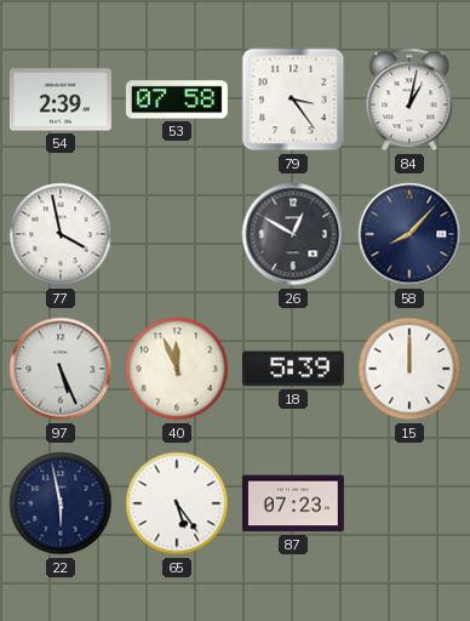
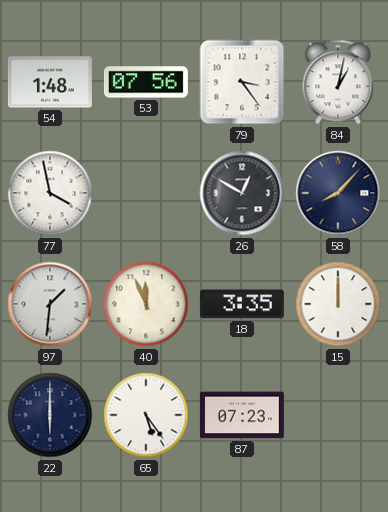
54: 2:39 -> 1:48
53: 07:58 -> 07:56
97: 5:26 -> 1:31
18: 5:39 -> 3:35
22: 5:58 -> 6:00
